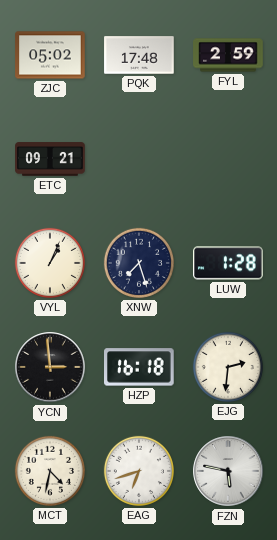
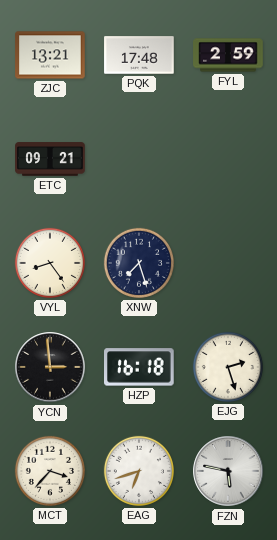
ZJC: 05:02 -> 13:21
VYL: 1:04 -> 8:24
LUW: 1:28 -> none
EJG: 2:31 -> 2:27
MCT: 4:32 -> 3:37
